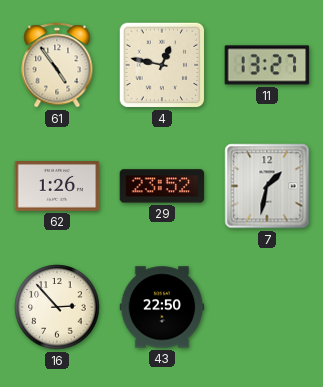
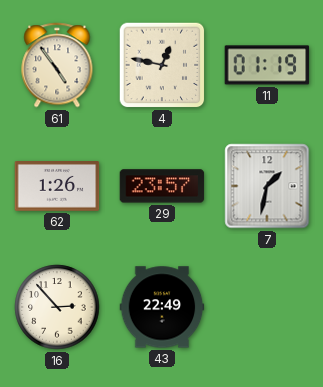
11: 13:27 -> 01:19
29: 23:52 -> 23:57
43: 22:50 -> 22:49
